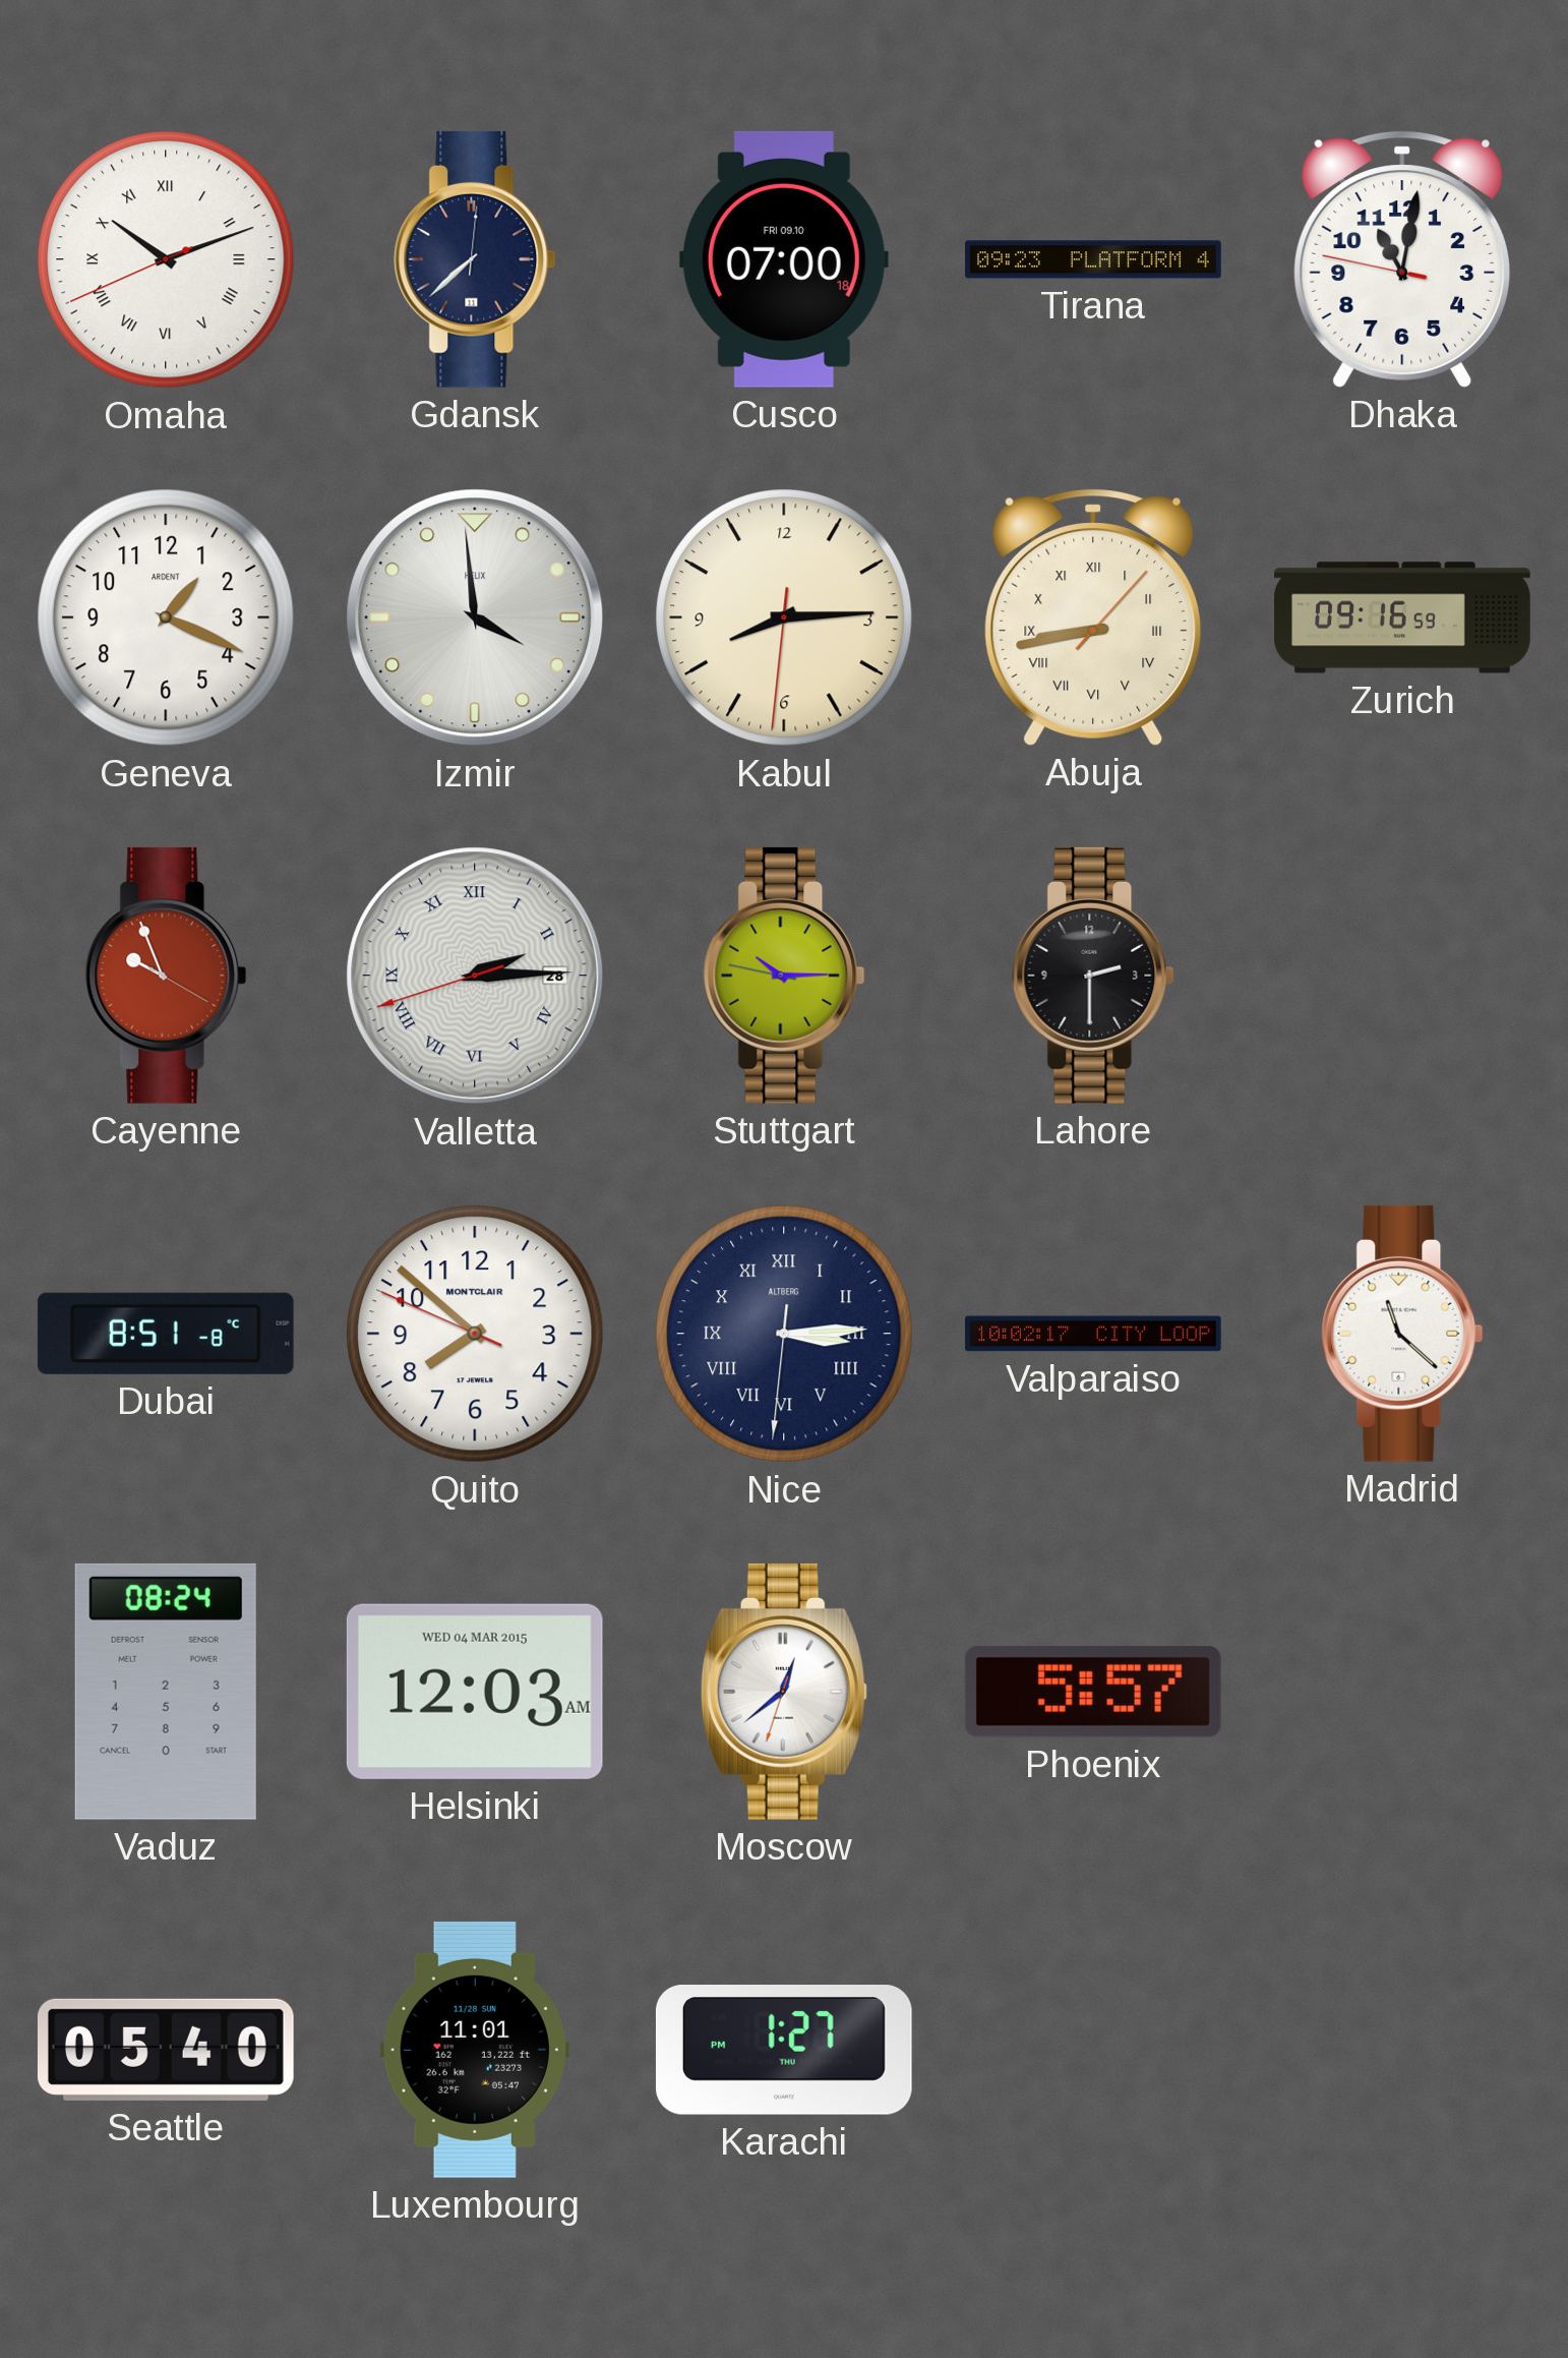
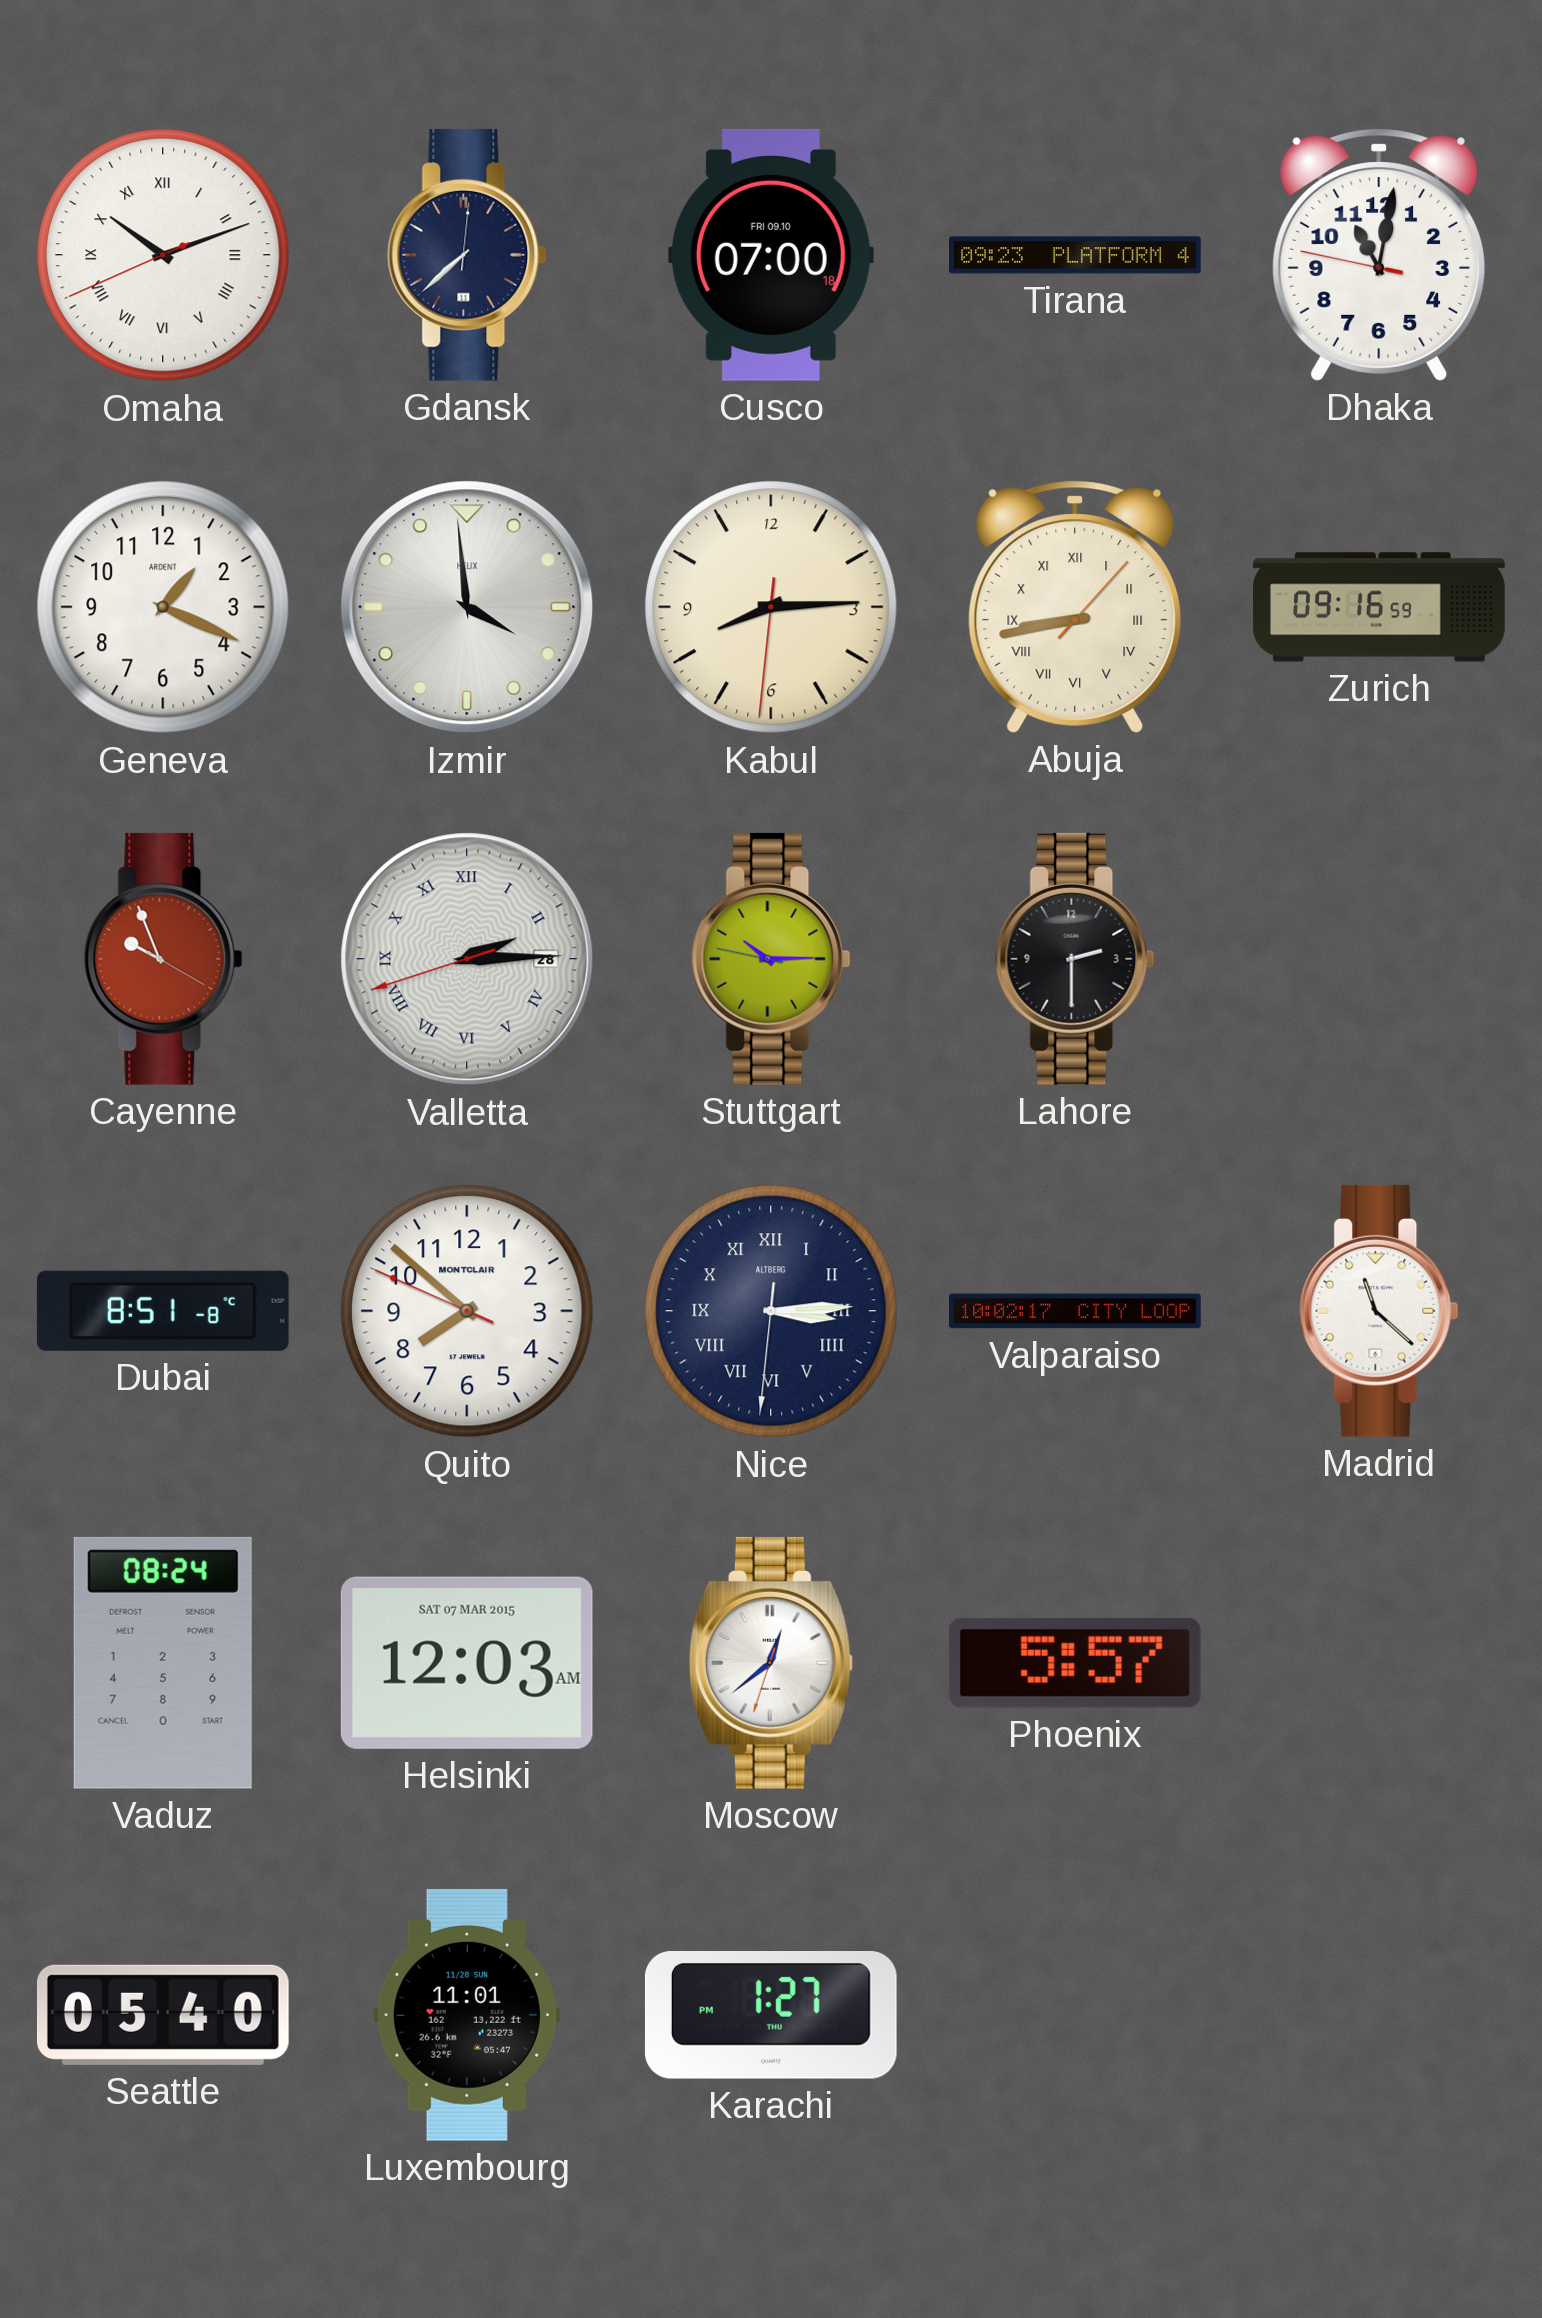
Helsinki date: WED 04 MAR 2015 -> SAT 07 MAR 2015
